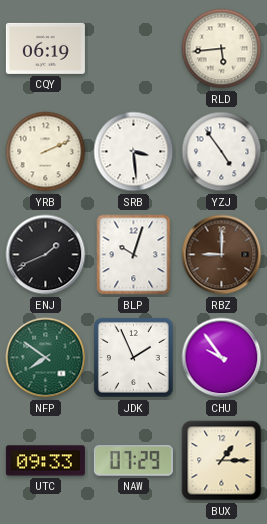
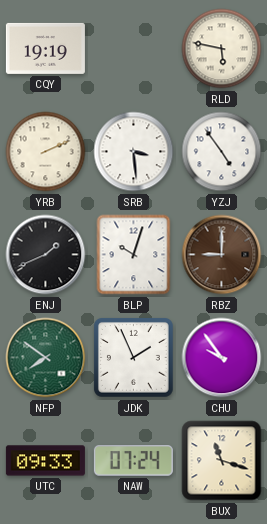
CQY: 06:19 -> 19:19
RLD: 5:44 -> 5:47
NAW: 07:29 -> 07:24
BUX: 1:15 -> 11:18
